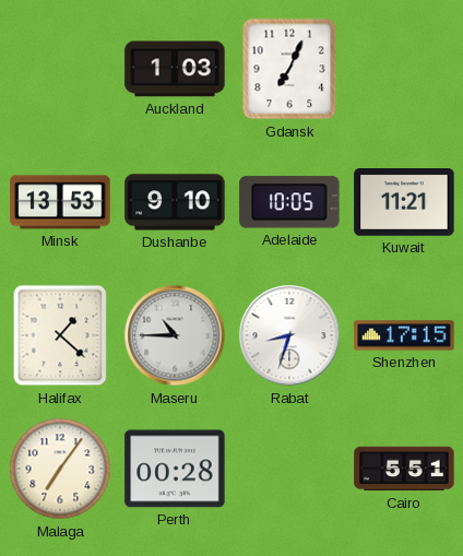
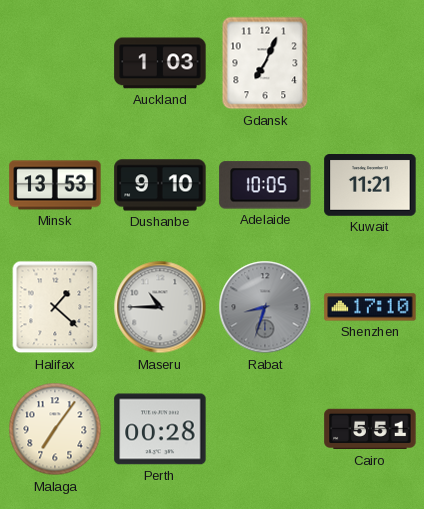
Rabat dial: white -> grey
Shenzhen: 17:15 -> 17:10
